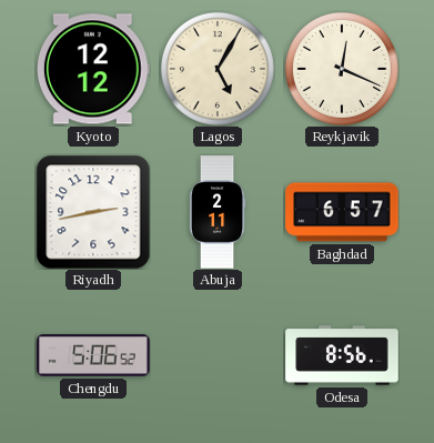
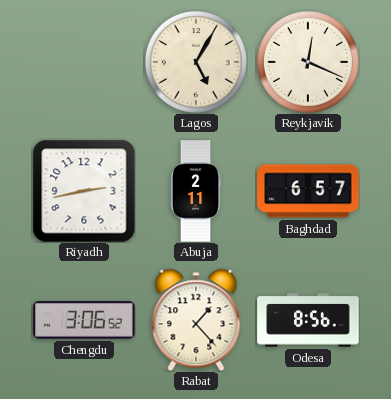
Kyoto: 12:12 -> none
Chengdu: 5:06 -> 3:06
Rabat: none -> 1:23
